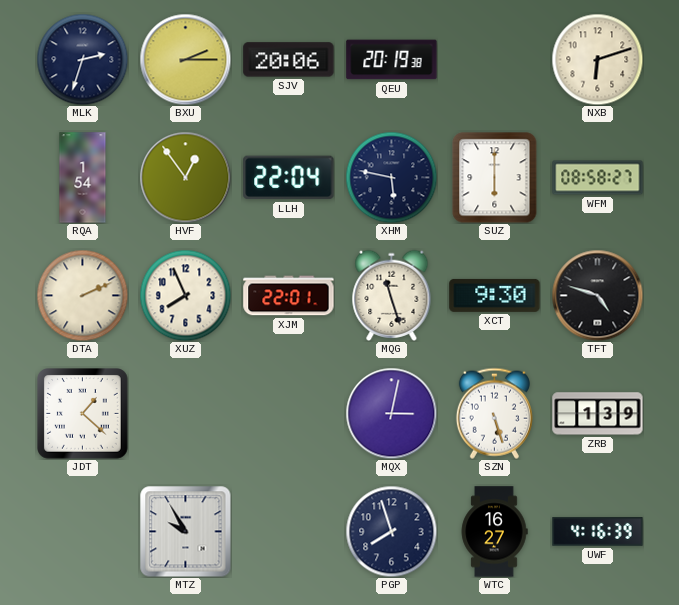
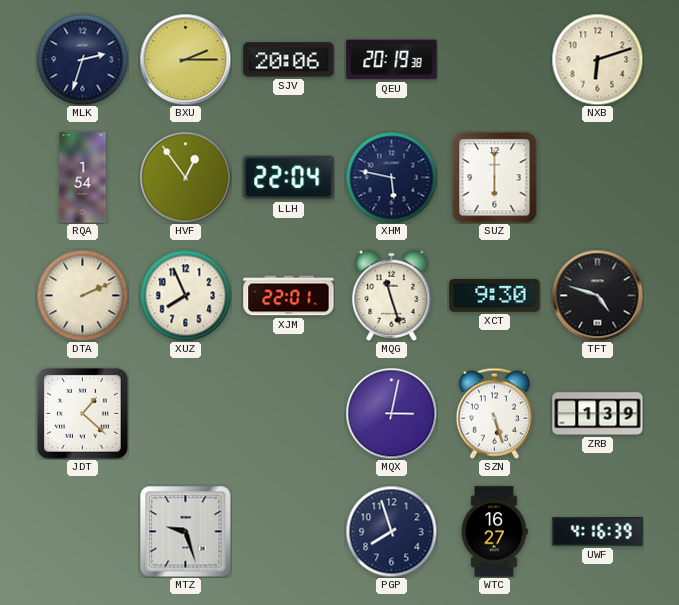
WFM: 08:58 -> none
MTZ: 9:55 -> 9:27
